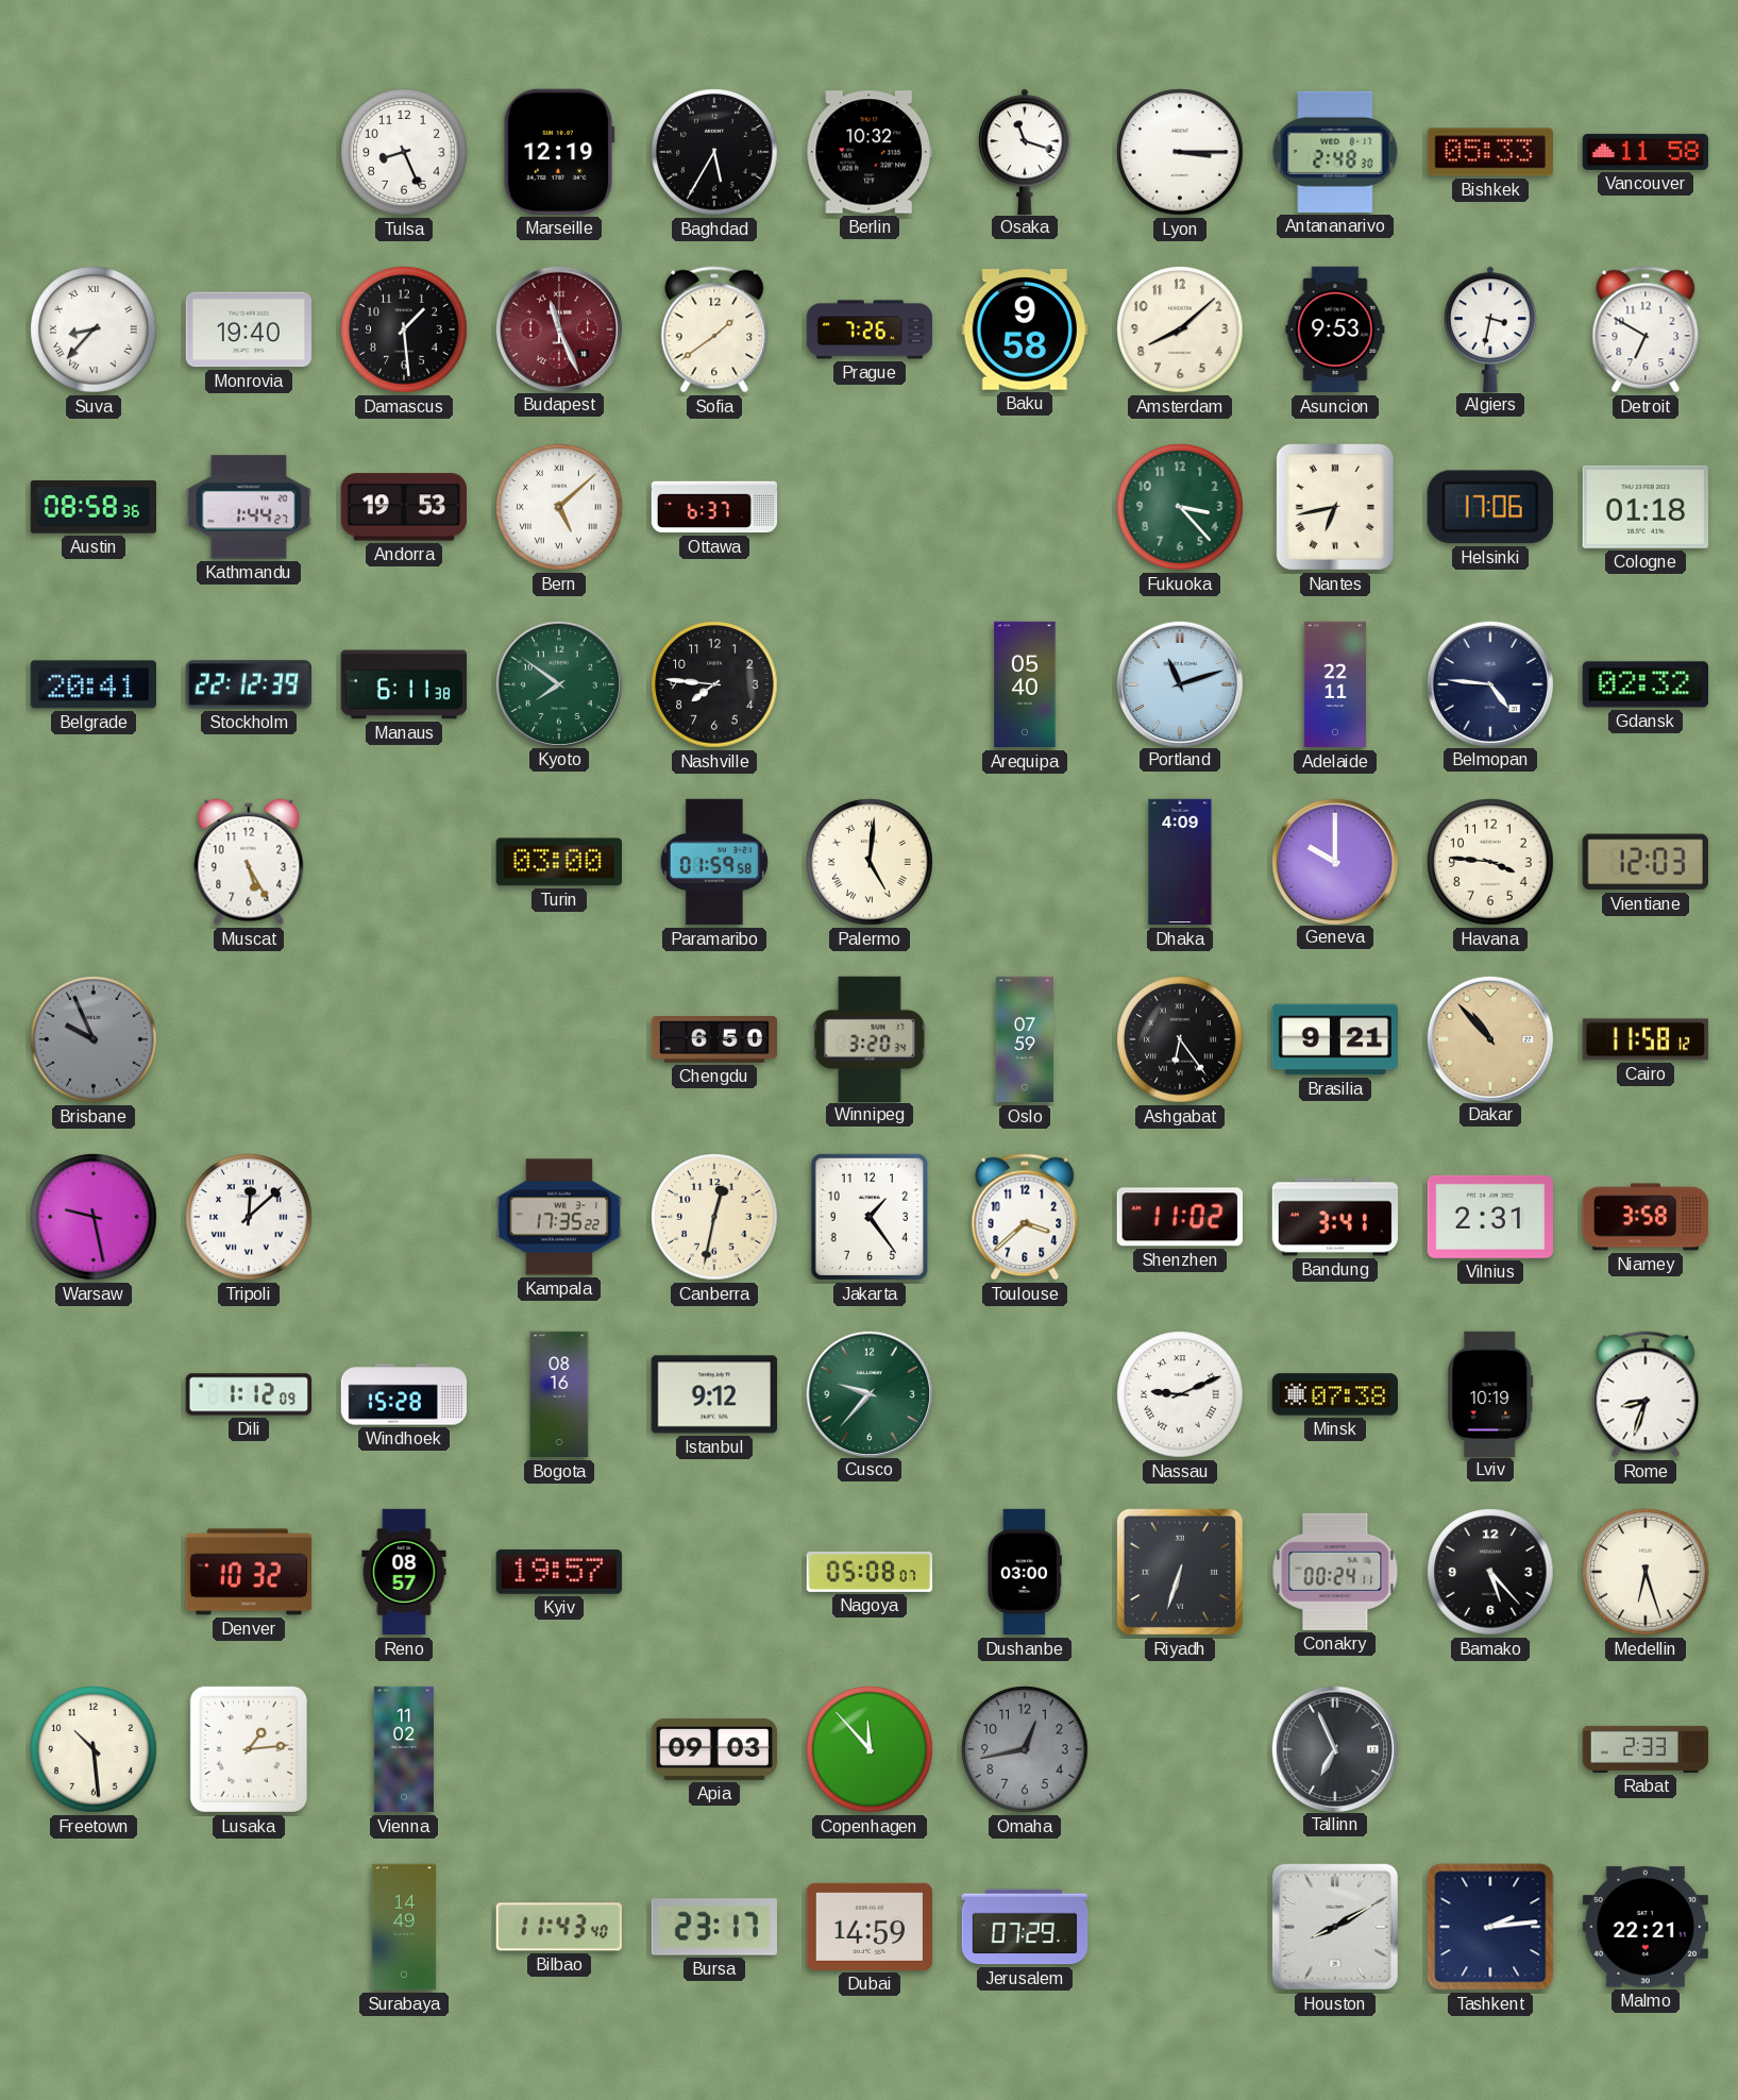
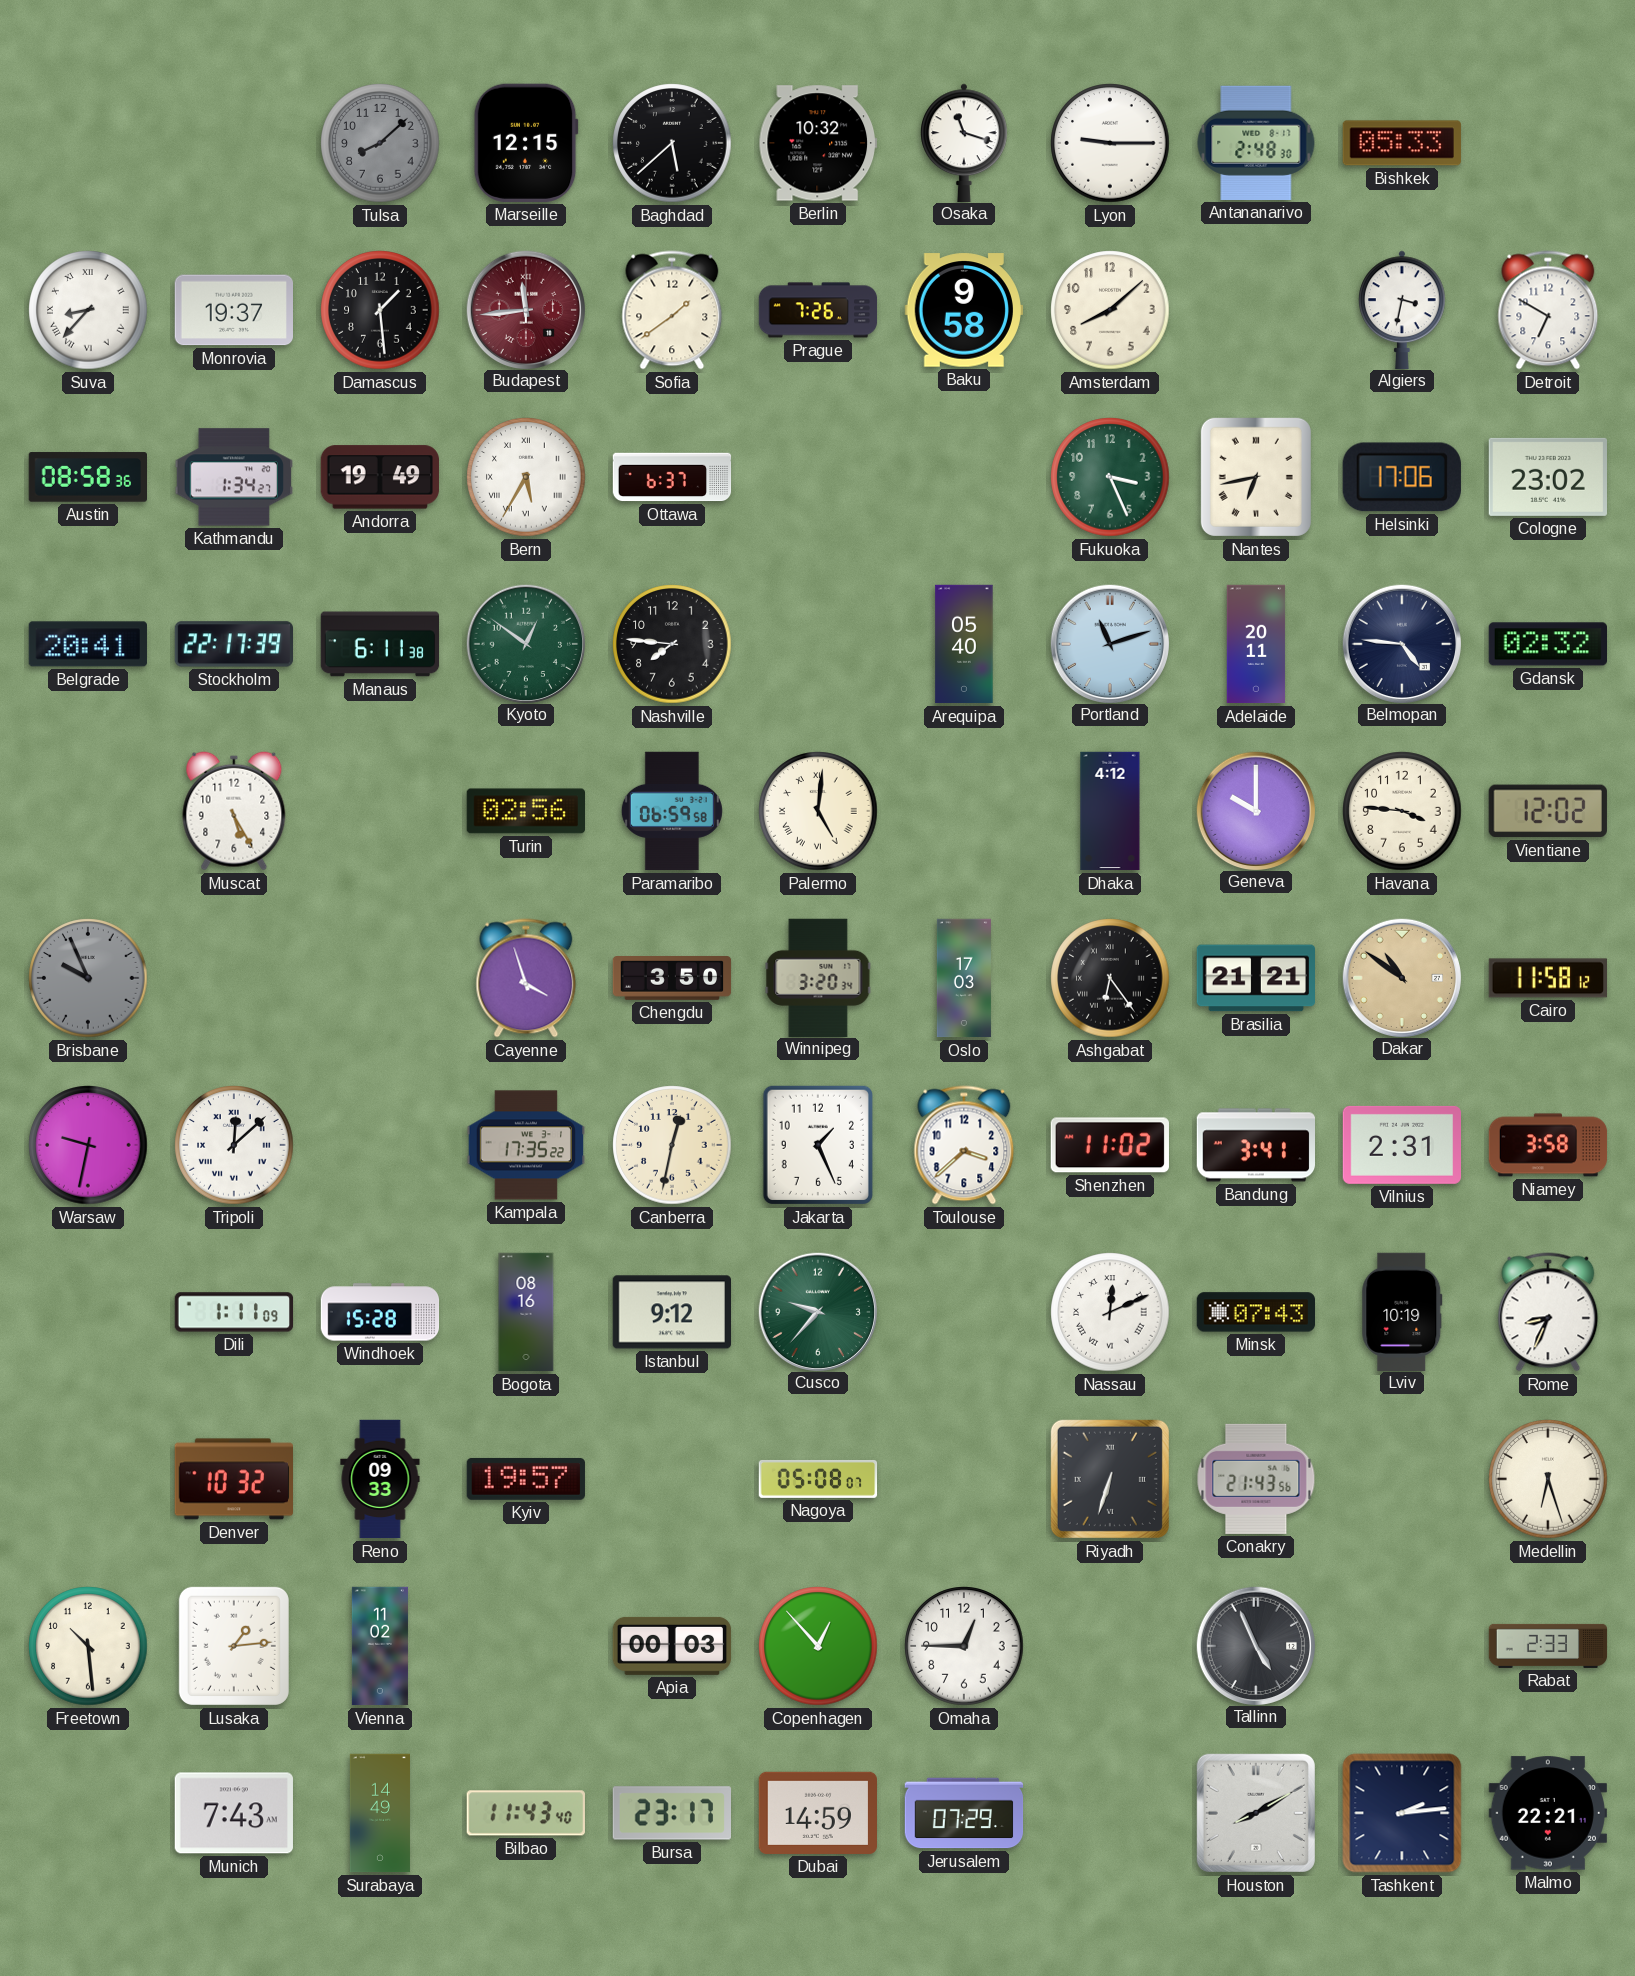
Tulsa: 8:26 -> 8:08
Tulsa dial: white -> grey
Marseille: 12:19 -> 12:15
Baghdad: 5:35 -> 5:38
Lyon: 3:15 -> 9:15
Vancouver: 11:58 -> none
Monrovia: 19:40 -> 19:37
Budapest: 11:26 -> 11:44
Asuncion: 9:53 -> none
Kathmandu: 1:44 -> 1:34
Andorra: 19:53 -> 19:49
Bern: 5:08 -> 5:35
Fukuoka: 3:23 -> 3:26
Cologne: 01:18 -> 23:02
Stockholm: 22:12 -> 22:17
Kyoto: 7:51 -> 12:51
Adelaide: 22:11 -> 20:11
Turin: 03:00 -> 02:56
Paramaribo: 01:59 -> 06:59
Dhaka: 4:09 -> 4:12
Vientiane: 12:03 -> 12:02
Cayenne: none -> 3:57
Chengdu: 6:50 -> 3:50
Oslo: 07:59 -> 17:03
Brasilia: 9:21 -> 21:21
Dakar: 10:53 -> 10:51
Warsaw: 9:28 -> 9:32
Jakarta: 1:24 -> 1:26
Dili: 1:12 -> 1:11
Nassau: 9:11 -> 12:11
Minsk: 07:38 -> 07:43
Rome: 8:33 -> 8:34
Reno: 08:57 -> 09:33
Dushanbe: 03:00 -> none
Conakry: 00:24 -> 21:43
Bamako: 5:23 -> none
Apia: 09:03 -> 00:03
Copenhagen: 11:53 -> 12:53
Omaha: 12:43 -> 12:45
Omaha dial: grey -> white
Tallinn: 6:56 -> 4:56
Munich: none -> 7:43
